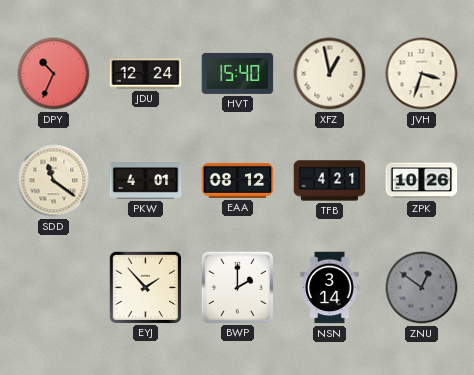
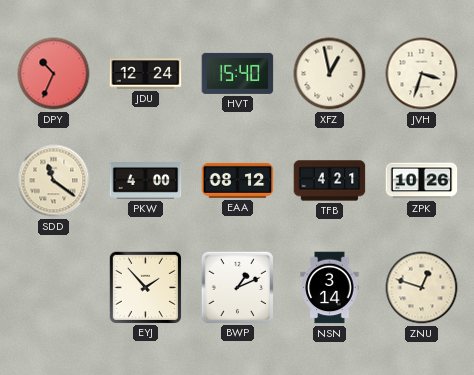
PKW: 4:01 -> 4:00
BWP: 2:00 -> 1:11
ZNU: 12:51 -> 12:48
ZNU dial: grey -> cream
